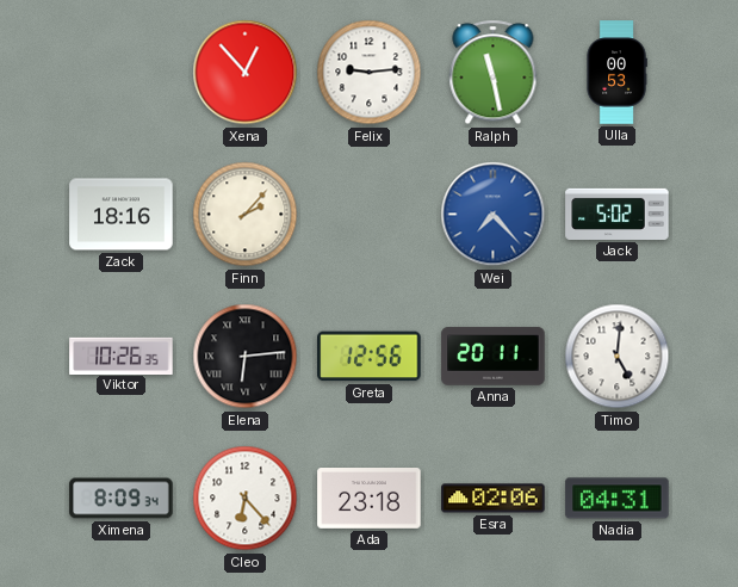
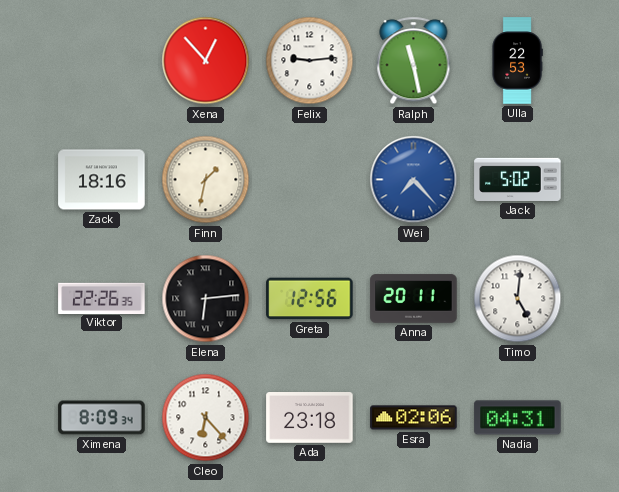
Ulla: 00:53 -> 22:53
Finn: 2:07 -> 1:32
Viktor: 10:26 -> 22:26
